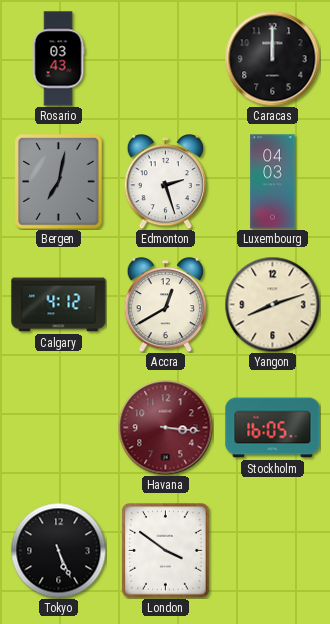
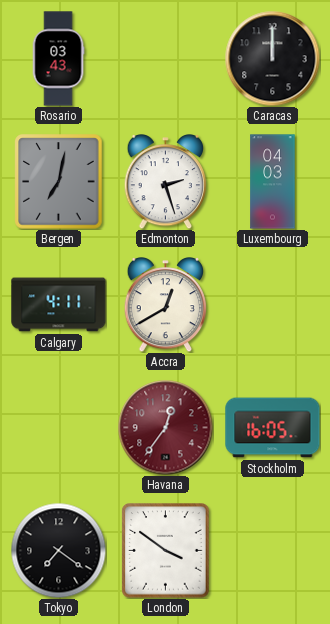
Calgary: 4:12 -> 4:11
Yangon: 8:12 -> none
Havana: 3:16 -> 12:36
Tokyo: 5:26 -> 7:21
